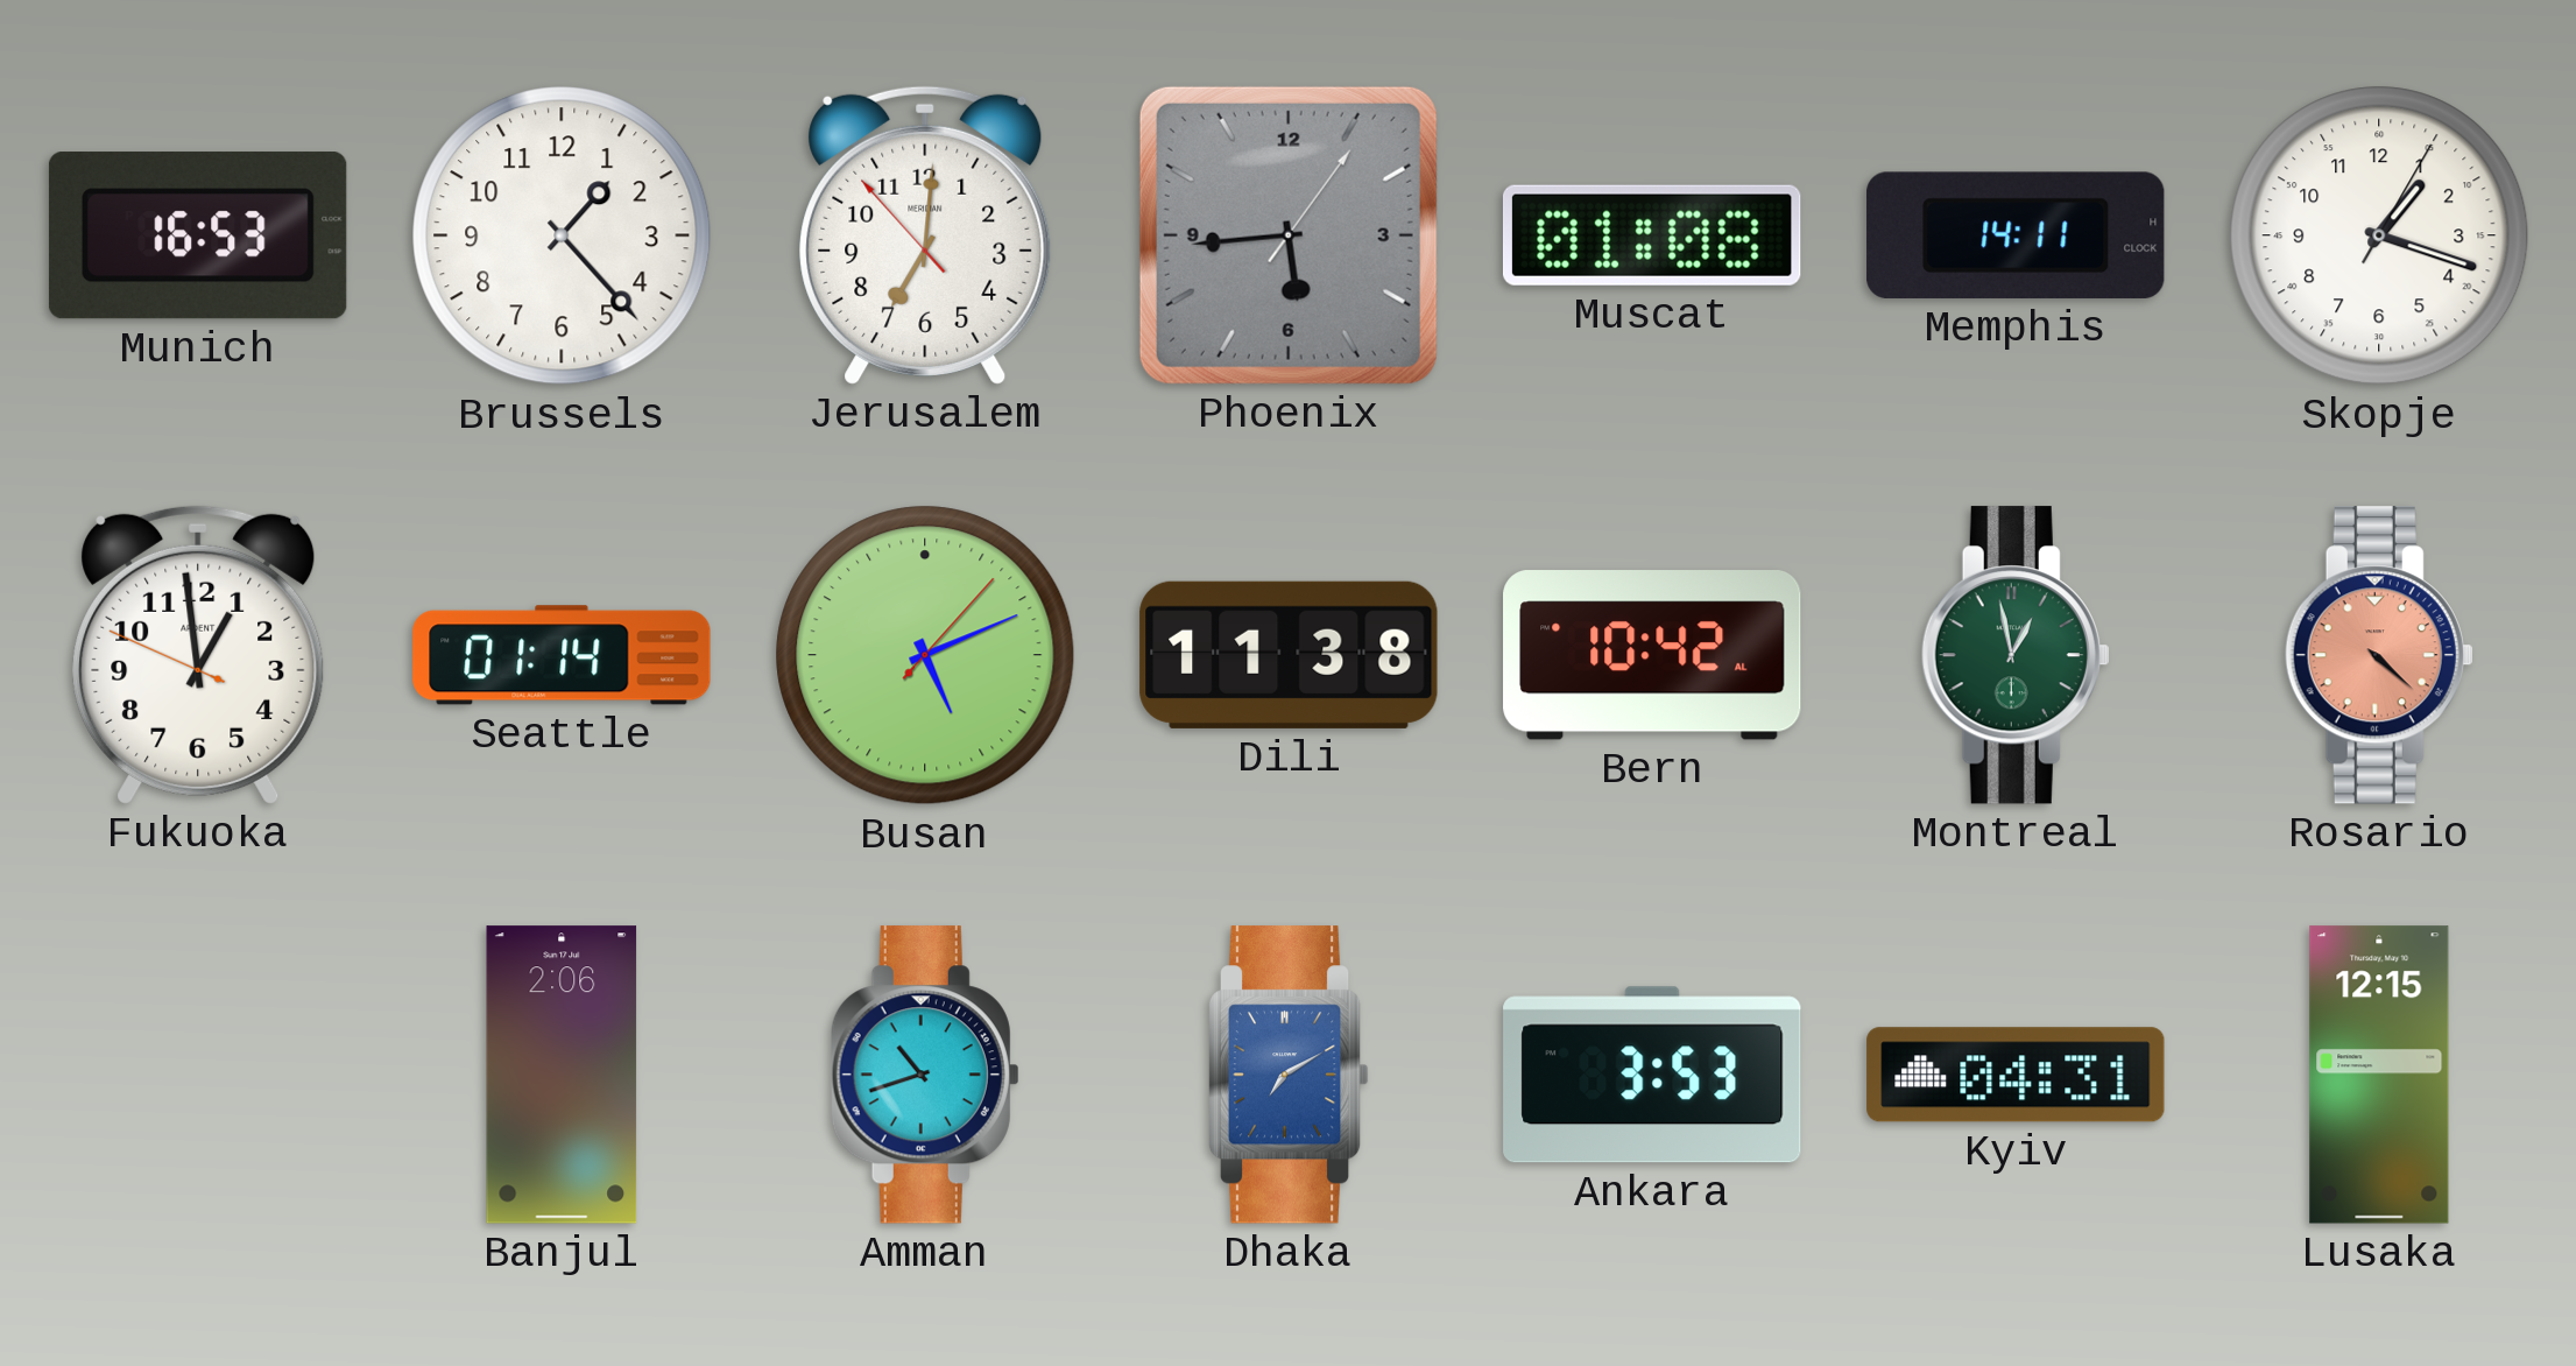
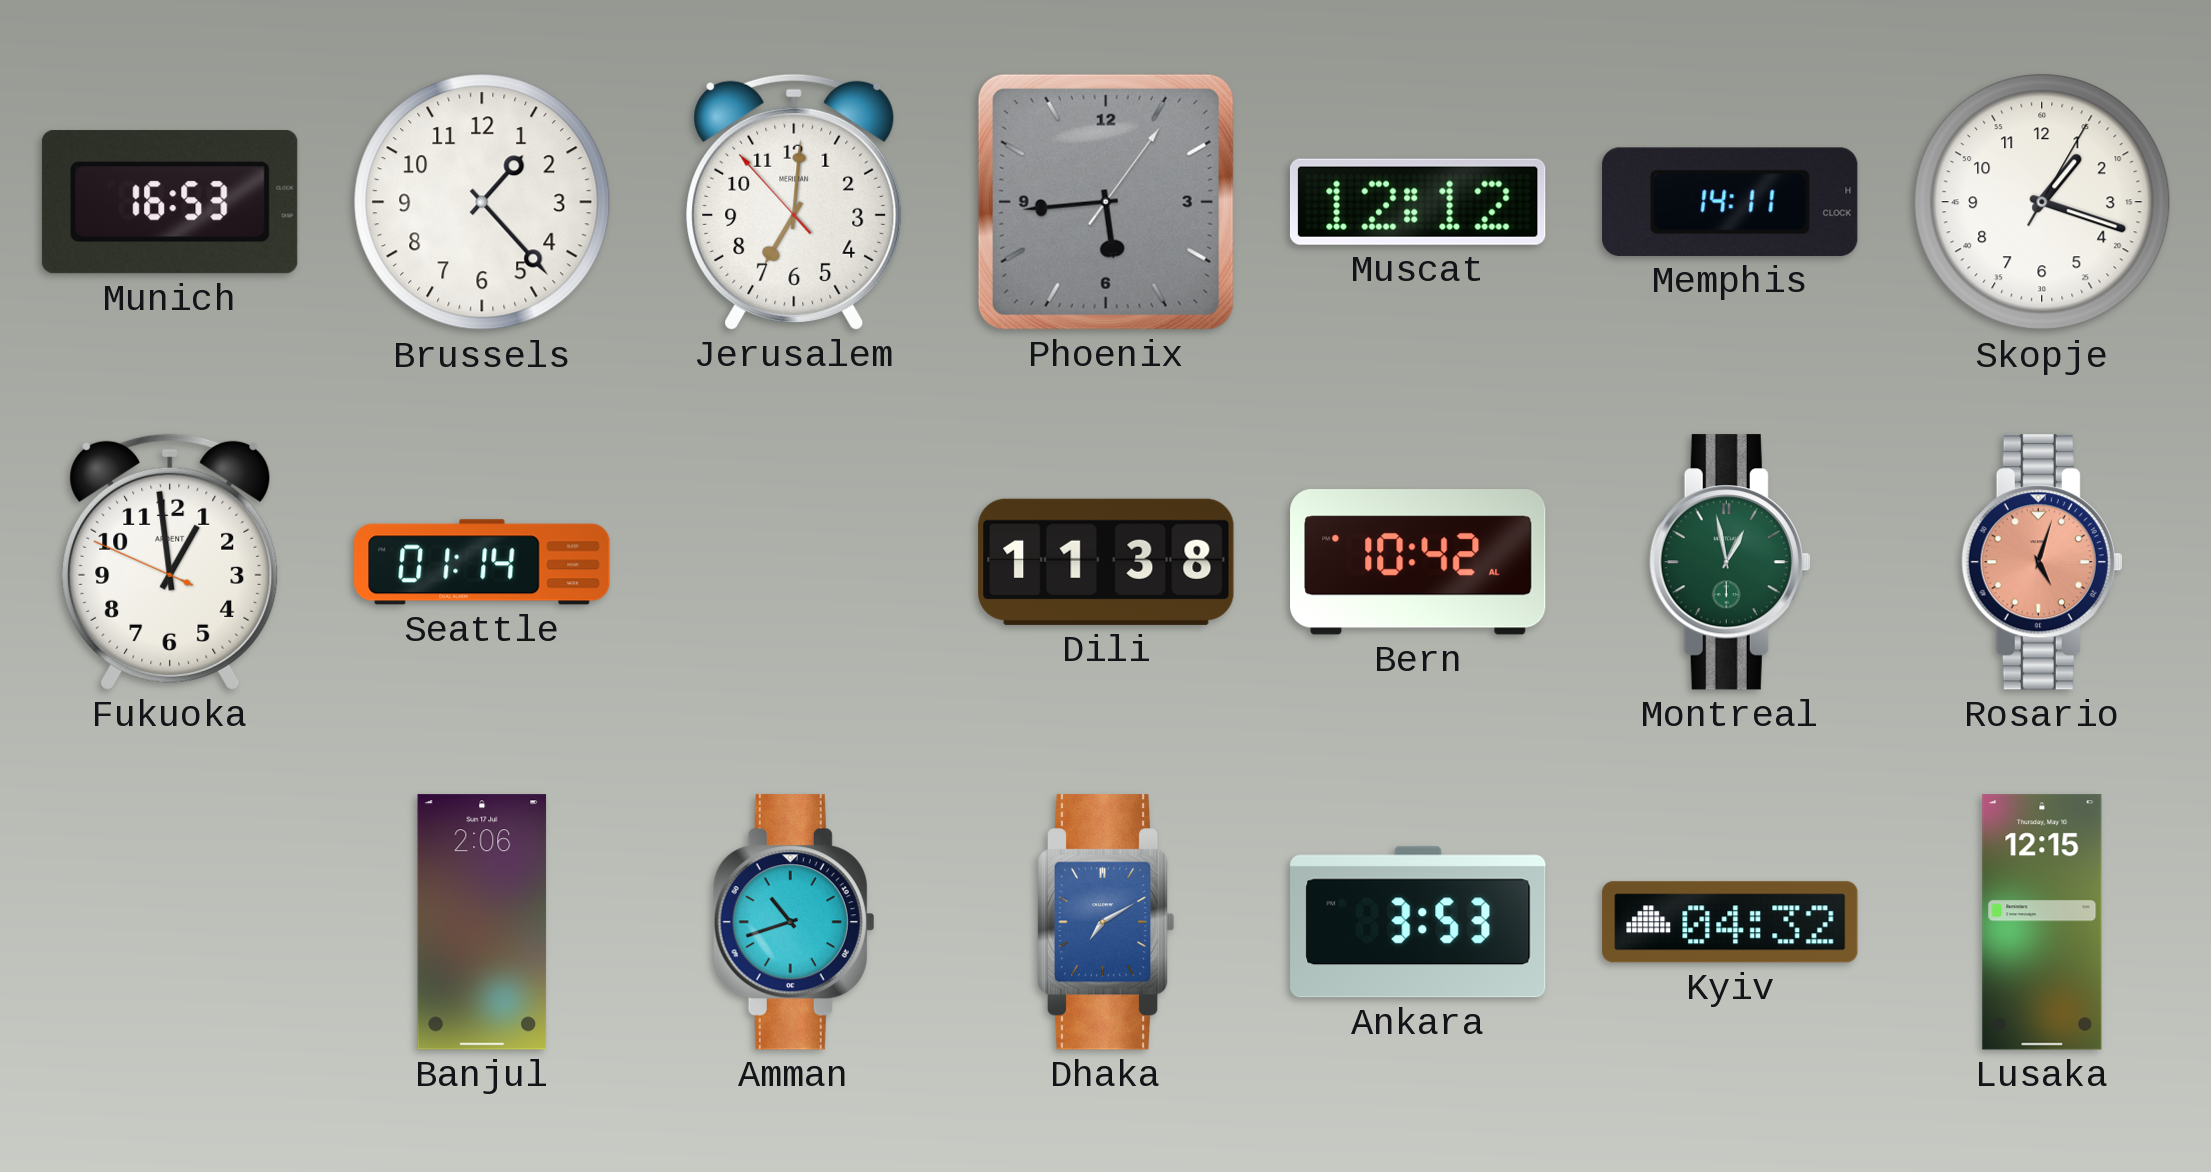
Muscat: 01:08 -> 12:12
Busan: 5:11 -> none
Rosario: 4:22 -> 5:03
Kyiv: 04:31 -> 04:32
